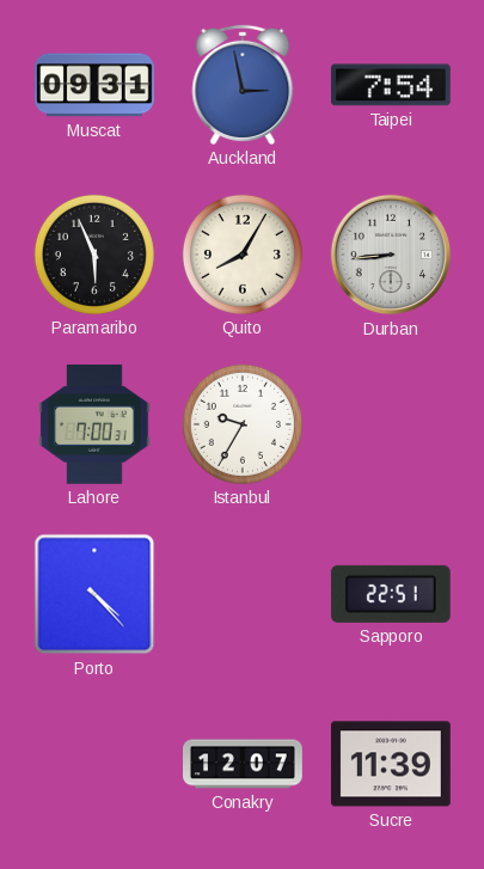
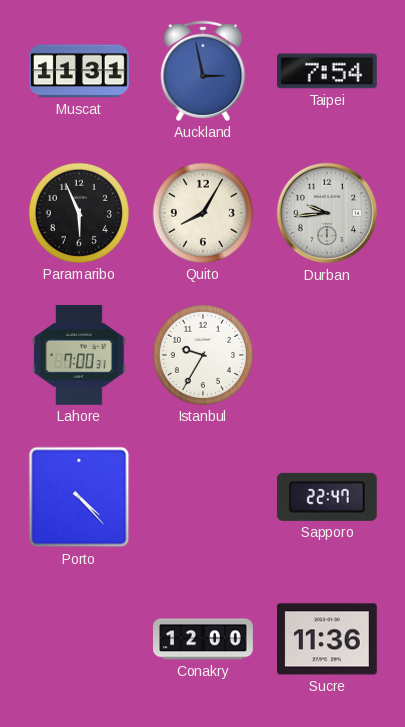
Muscat: 09:31 -> 11:31
Durban: 8:44 -> 9:44
Sapporo: 22:51 -> 22:47
Conakry: 12:07 -> 12:00
Sucre: 11:39 -> 11:36
